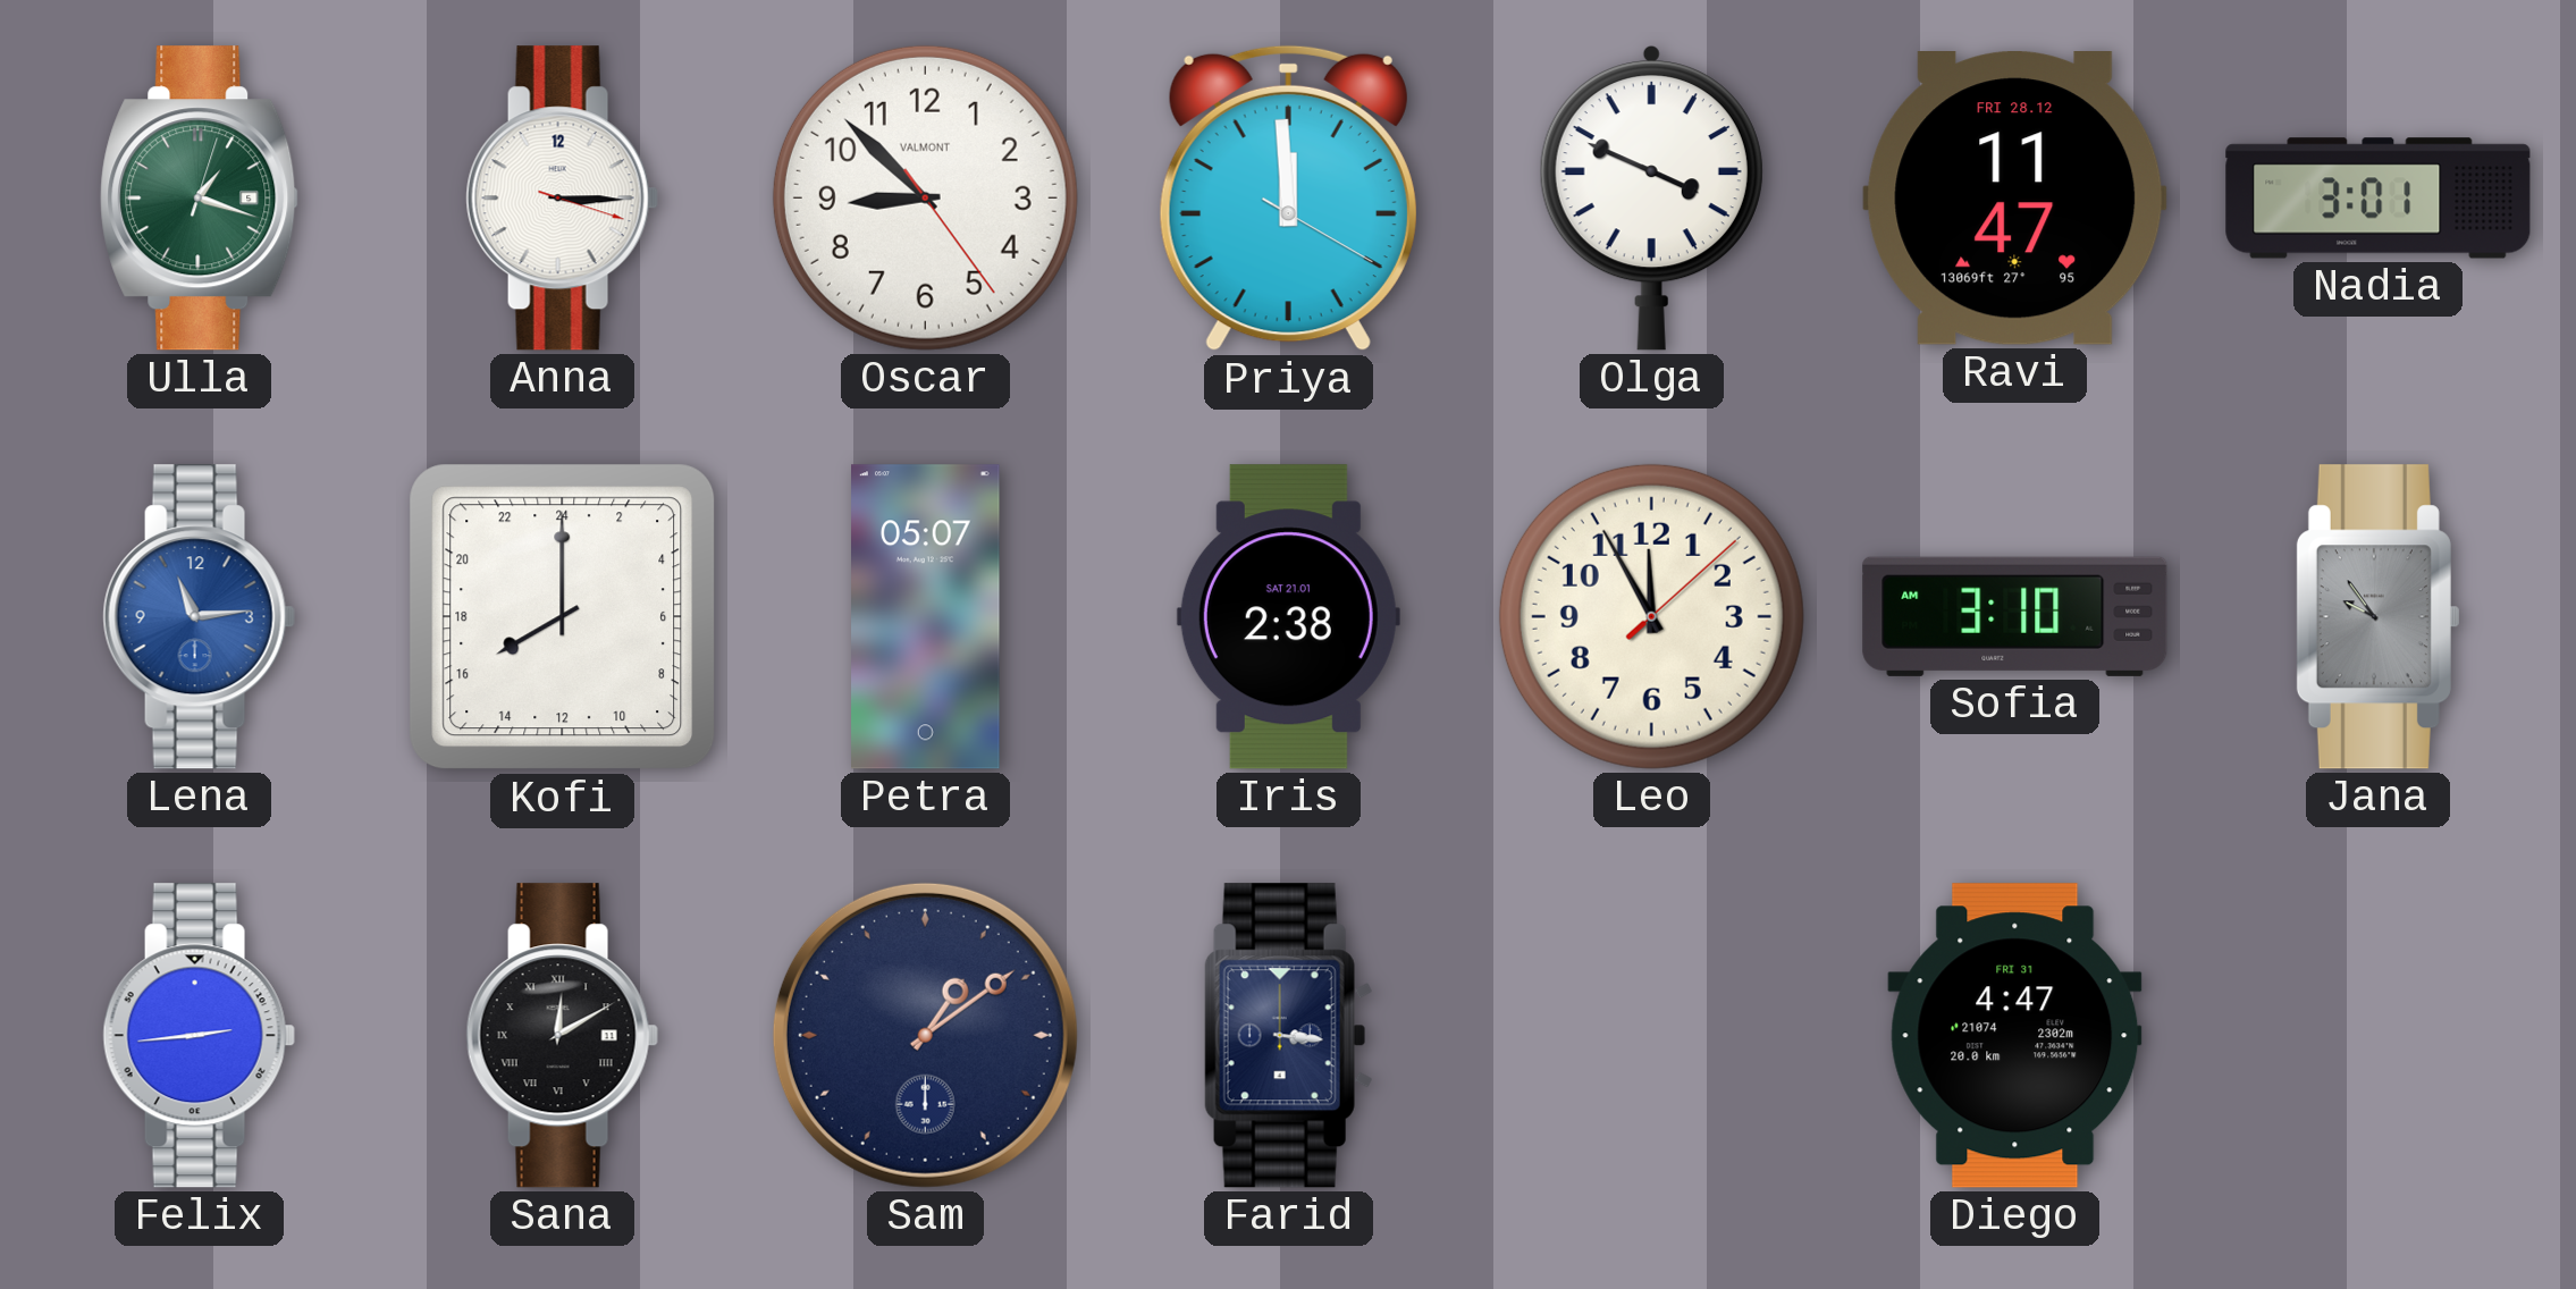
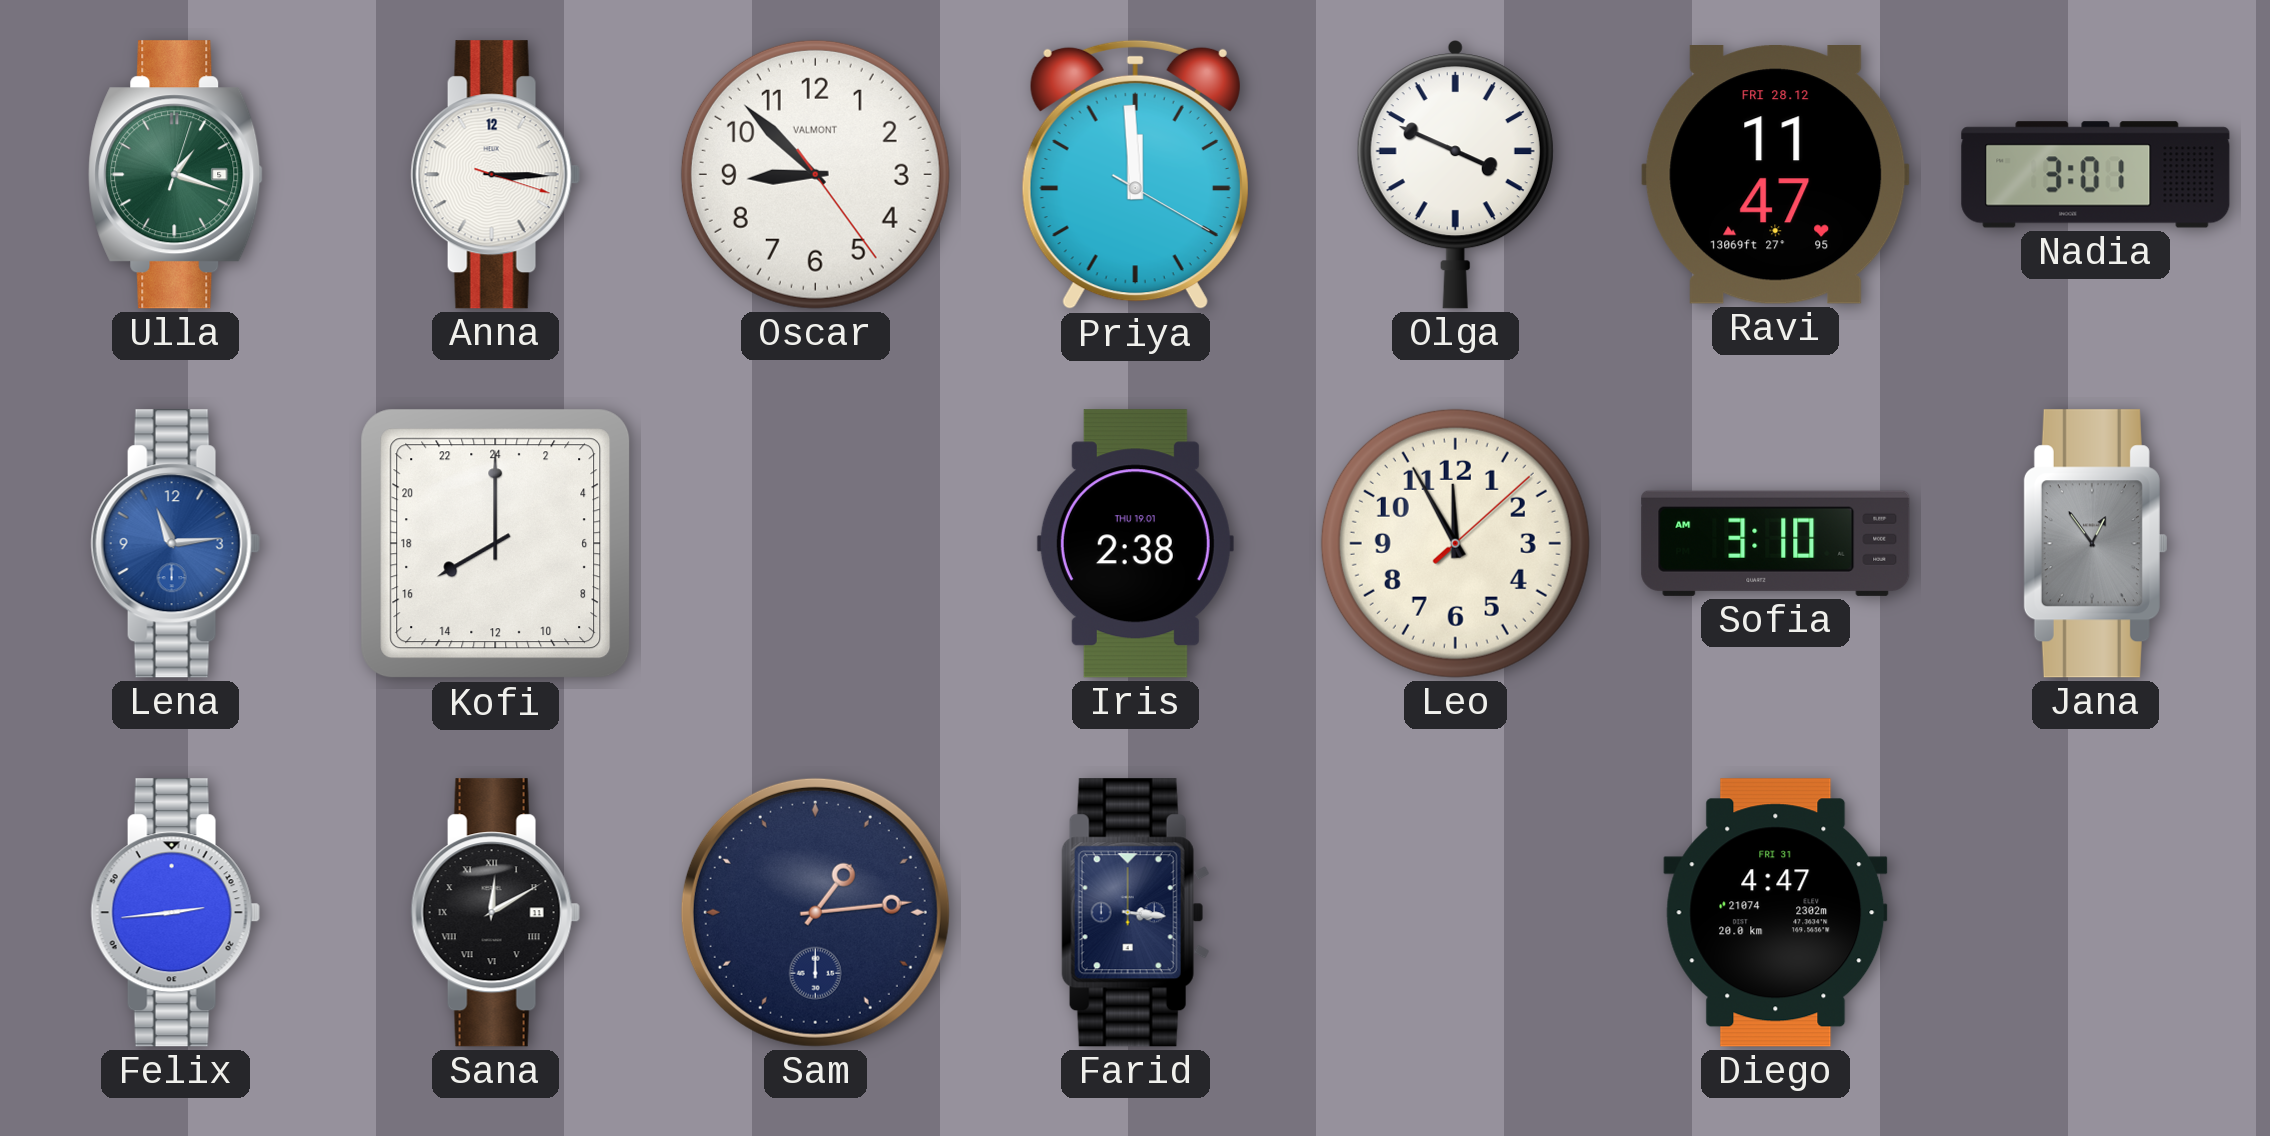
Petra: 05:07 -> none
Iris date: SAT 21.01 -> THU 19.01
Jana: 9:54 -> 12:54
Sam: 1:09 -> 1:14
